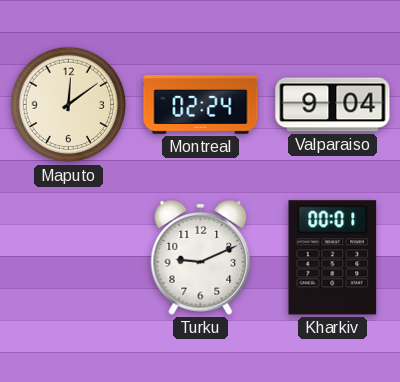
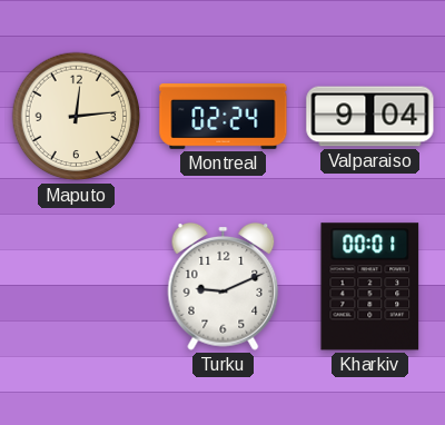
Maputo: 12:09 -> 12:14
